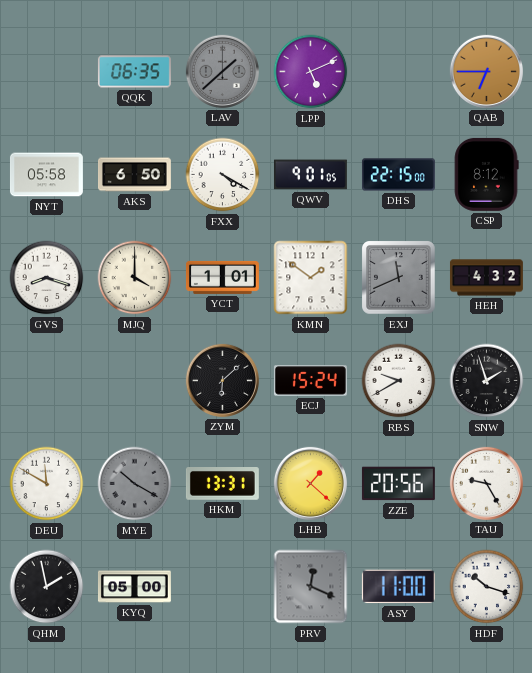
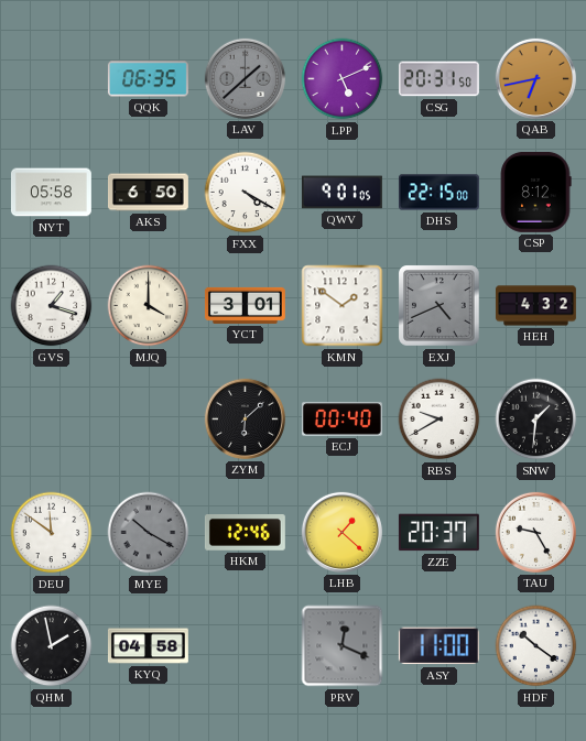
CSG: none -> 20:31
QAB: 6:45 -> 6:43
GVS: 8:18 -> 1:18
YCT: 1:01 -> 3:01
EXJ: 11:41 -> 4:41
ECJ: 15:24 -> 00:40
SNW: 1:57 -> 1:31
DEU: 11:50 -> 11:51
HKM: 13:31 -> 12:46
ZZE: 20:56 -> 20:37
KYQ: 05:00 -> 04:58
HDF: 10:18 -> 10:21
